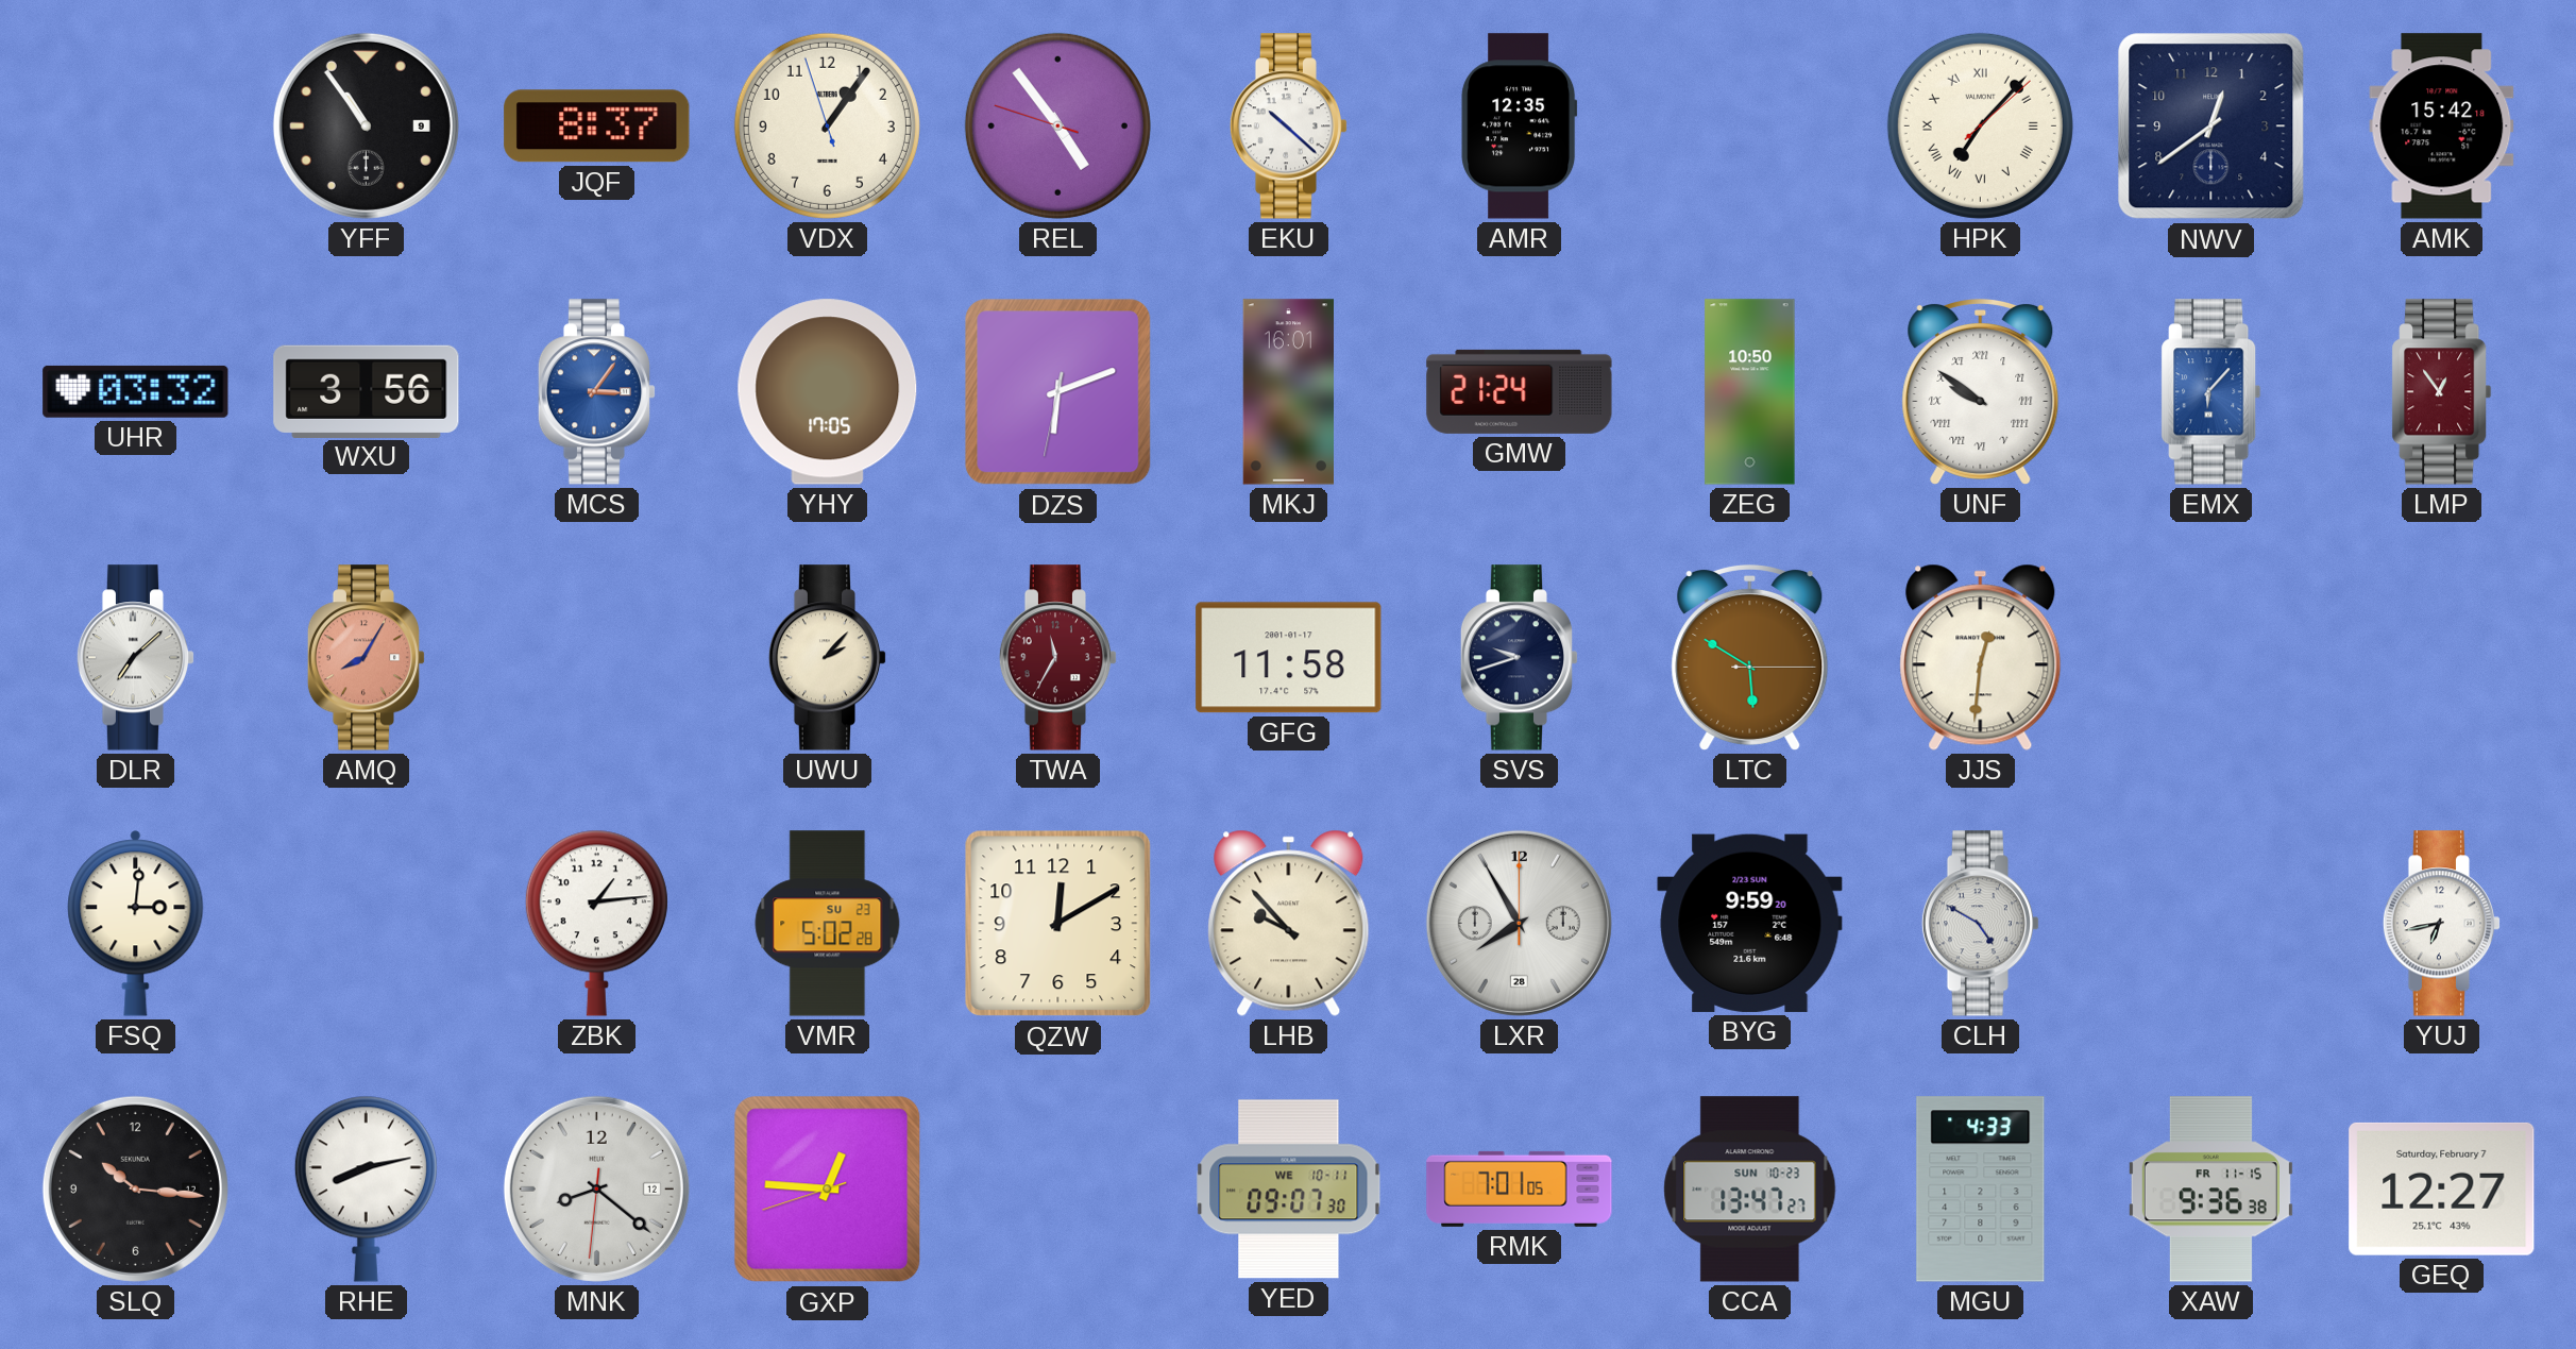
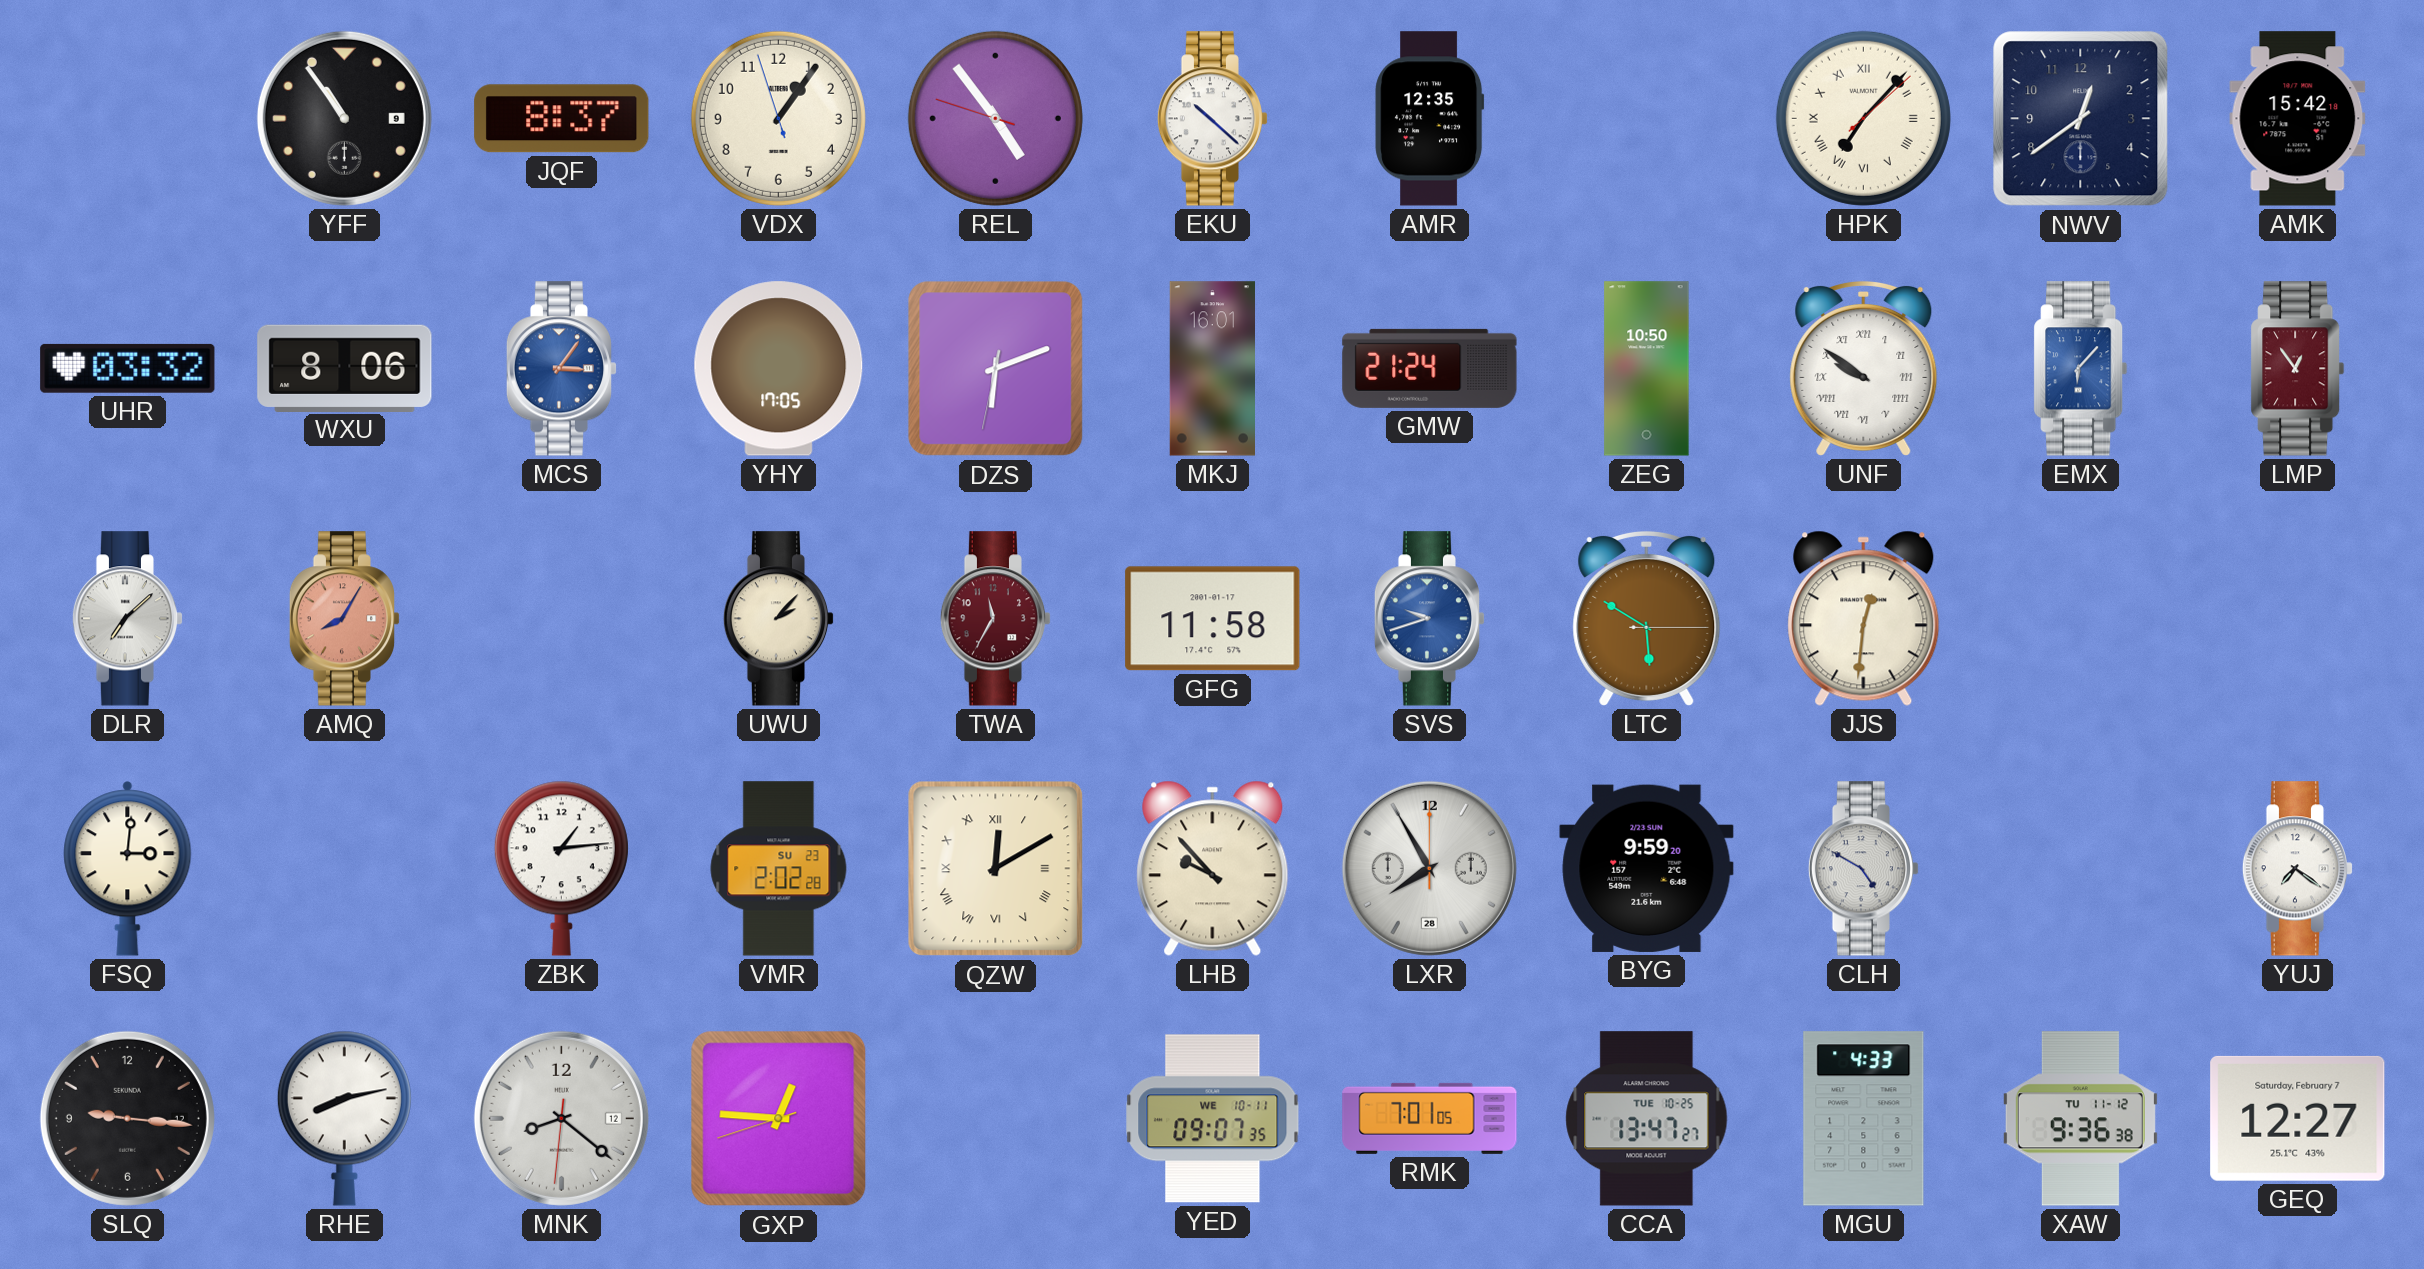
WXU: 3:56 -> 8:06
SVS dial: navy -> blue
VMR: 5:02 -> 2:02
QZW numerals: Arabic -> Roman
YUJ: 6:43 -> 7:21
SLQ: 10:16 -> 9:16
YED: 09:07:30 -> 09:07:35
CCA date: SUN 10-23 -> TUE 10-25
XAW date: FR 11-15 -> TU 11-12
